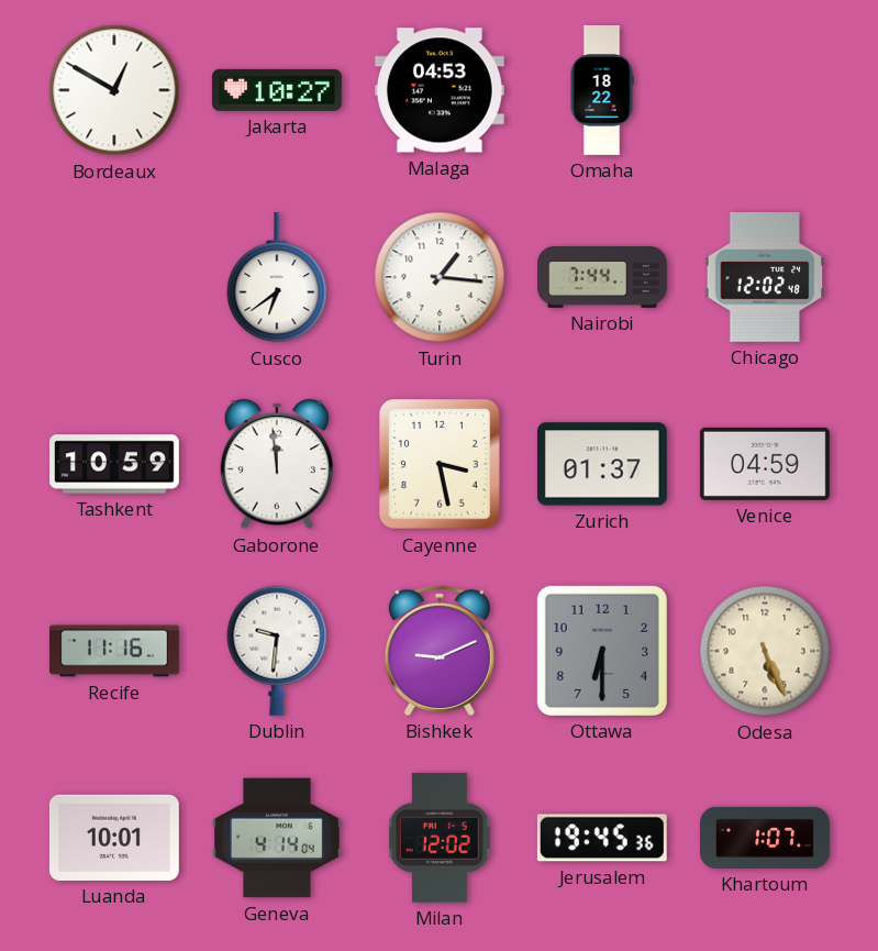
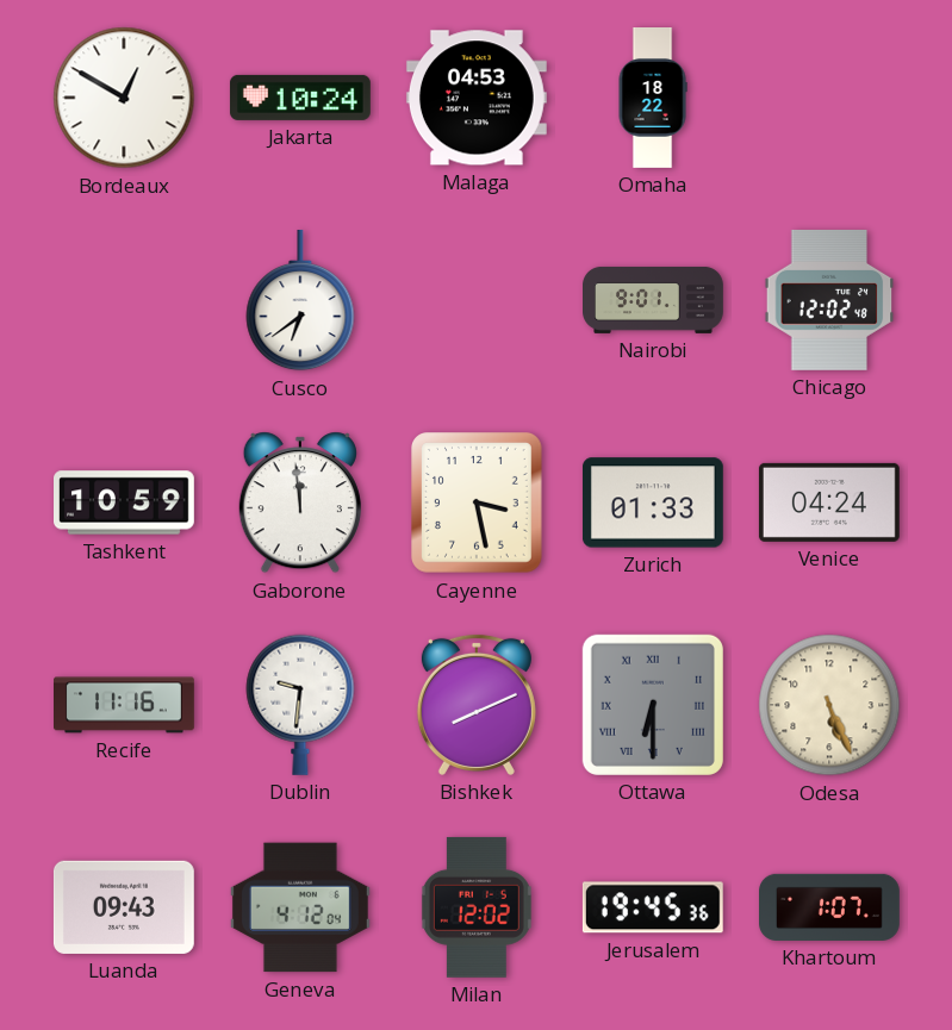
Jakarta: 10:27 -> 10:24
Turin: 1:16 -> none
Nairobi: 7:44 -> 9:01
Zurich: 01:37 -> 01:33
Venice: 04:59 -> 04:24
Bishkek: 9:11 -> 8:11
Ottawa numerals: Arabic -> Roman
Luanda: 10:01 -> 09:43
Geneva: 4:14 -> 4:12
